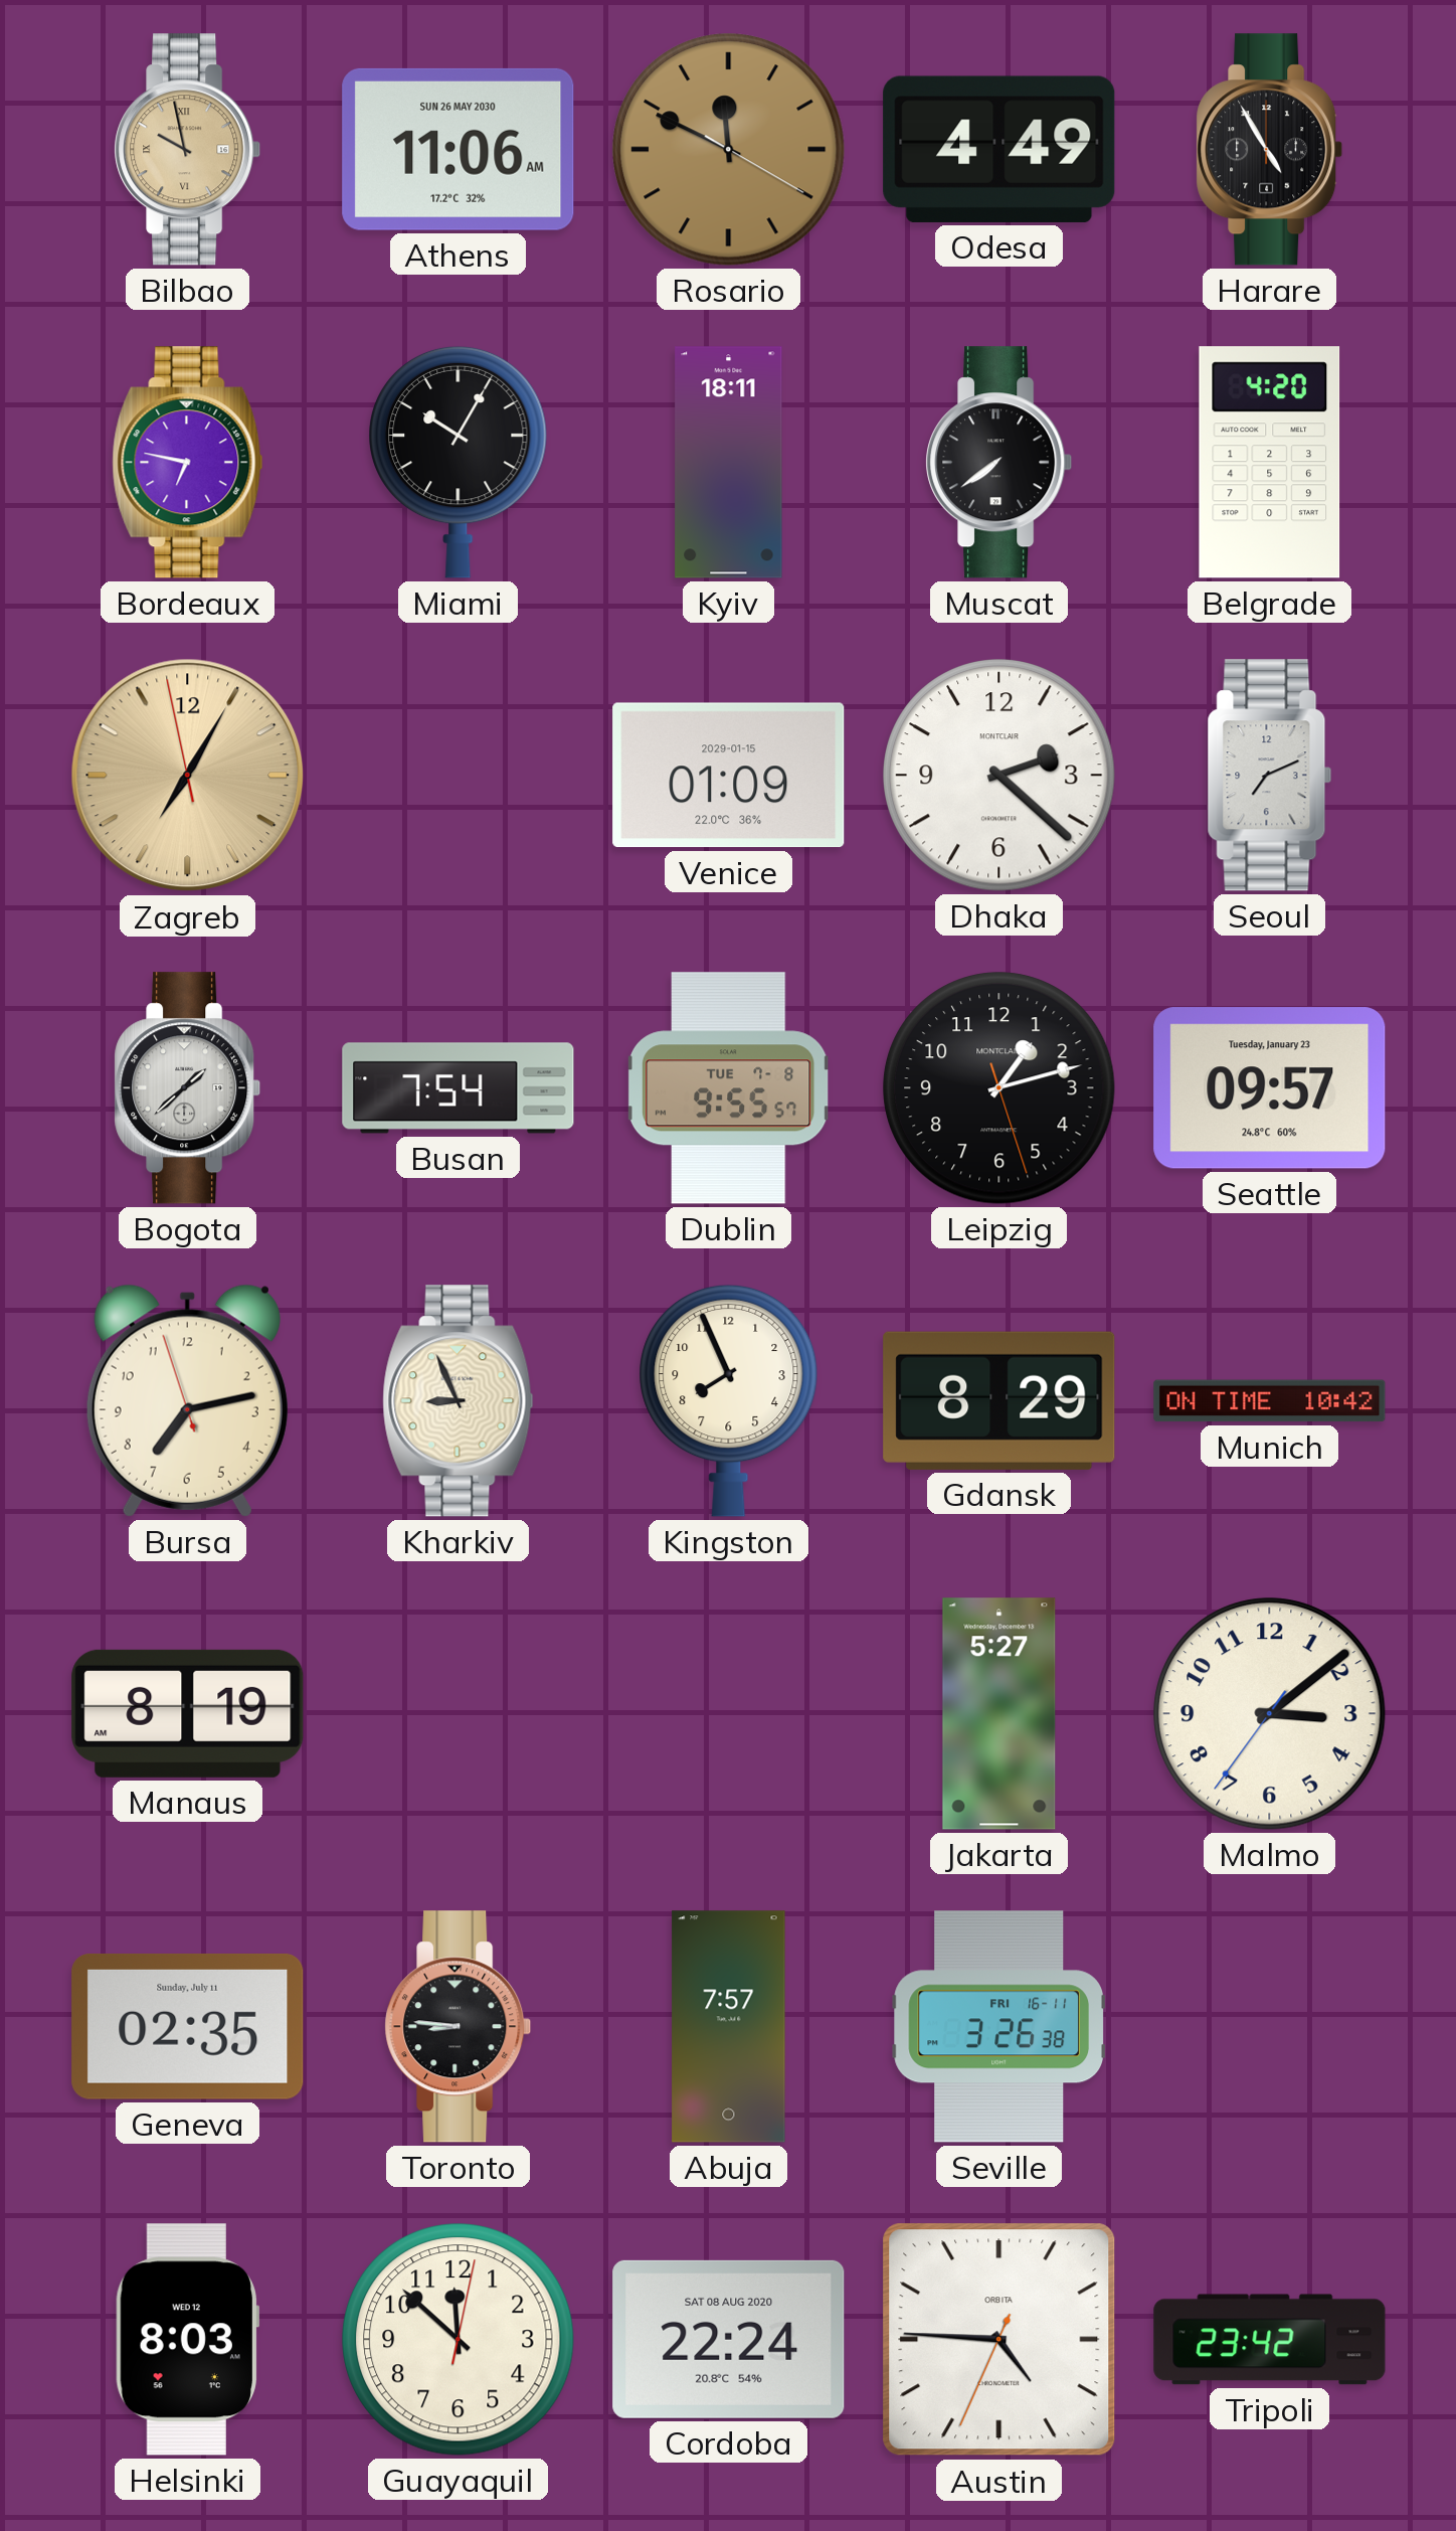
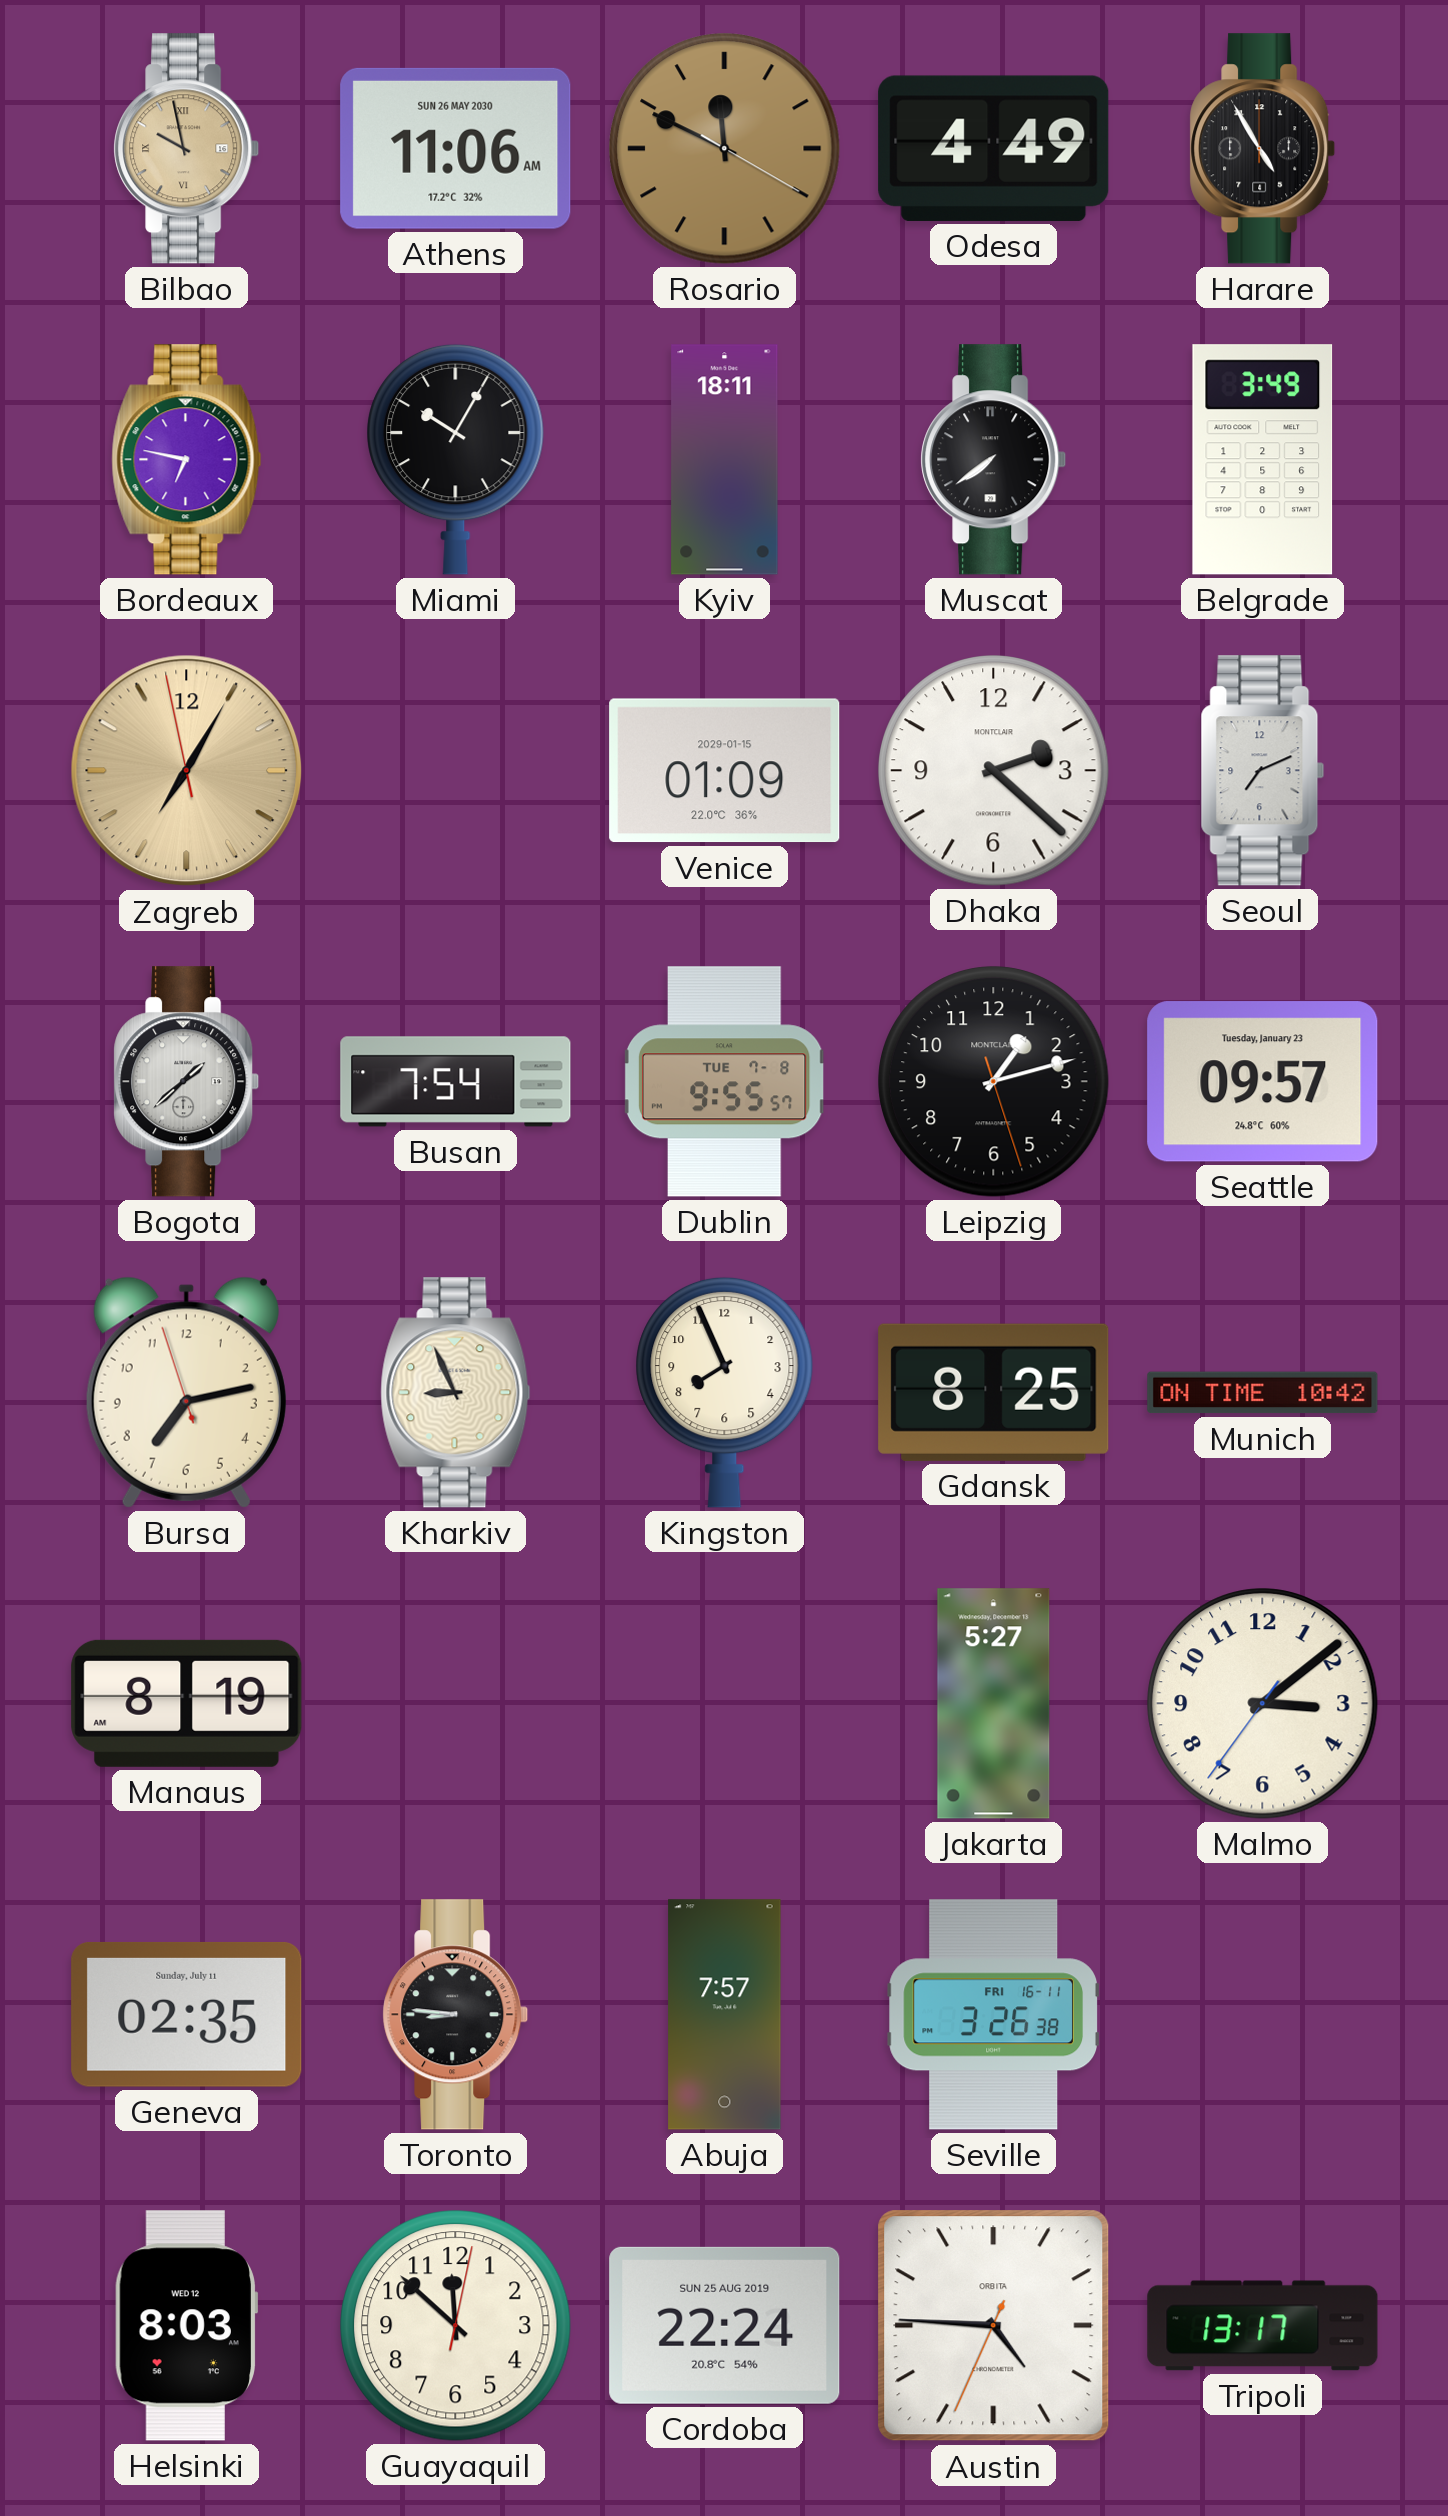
Belgrade: 4:20 -> 3:49
Gdansk: 8:29 -> 8:25
Cordoba date: SAT 08 AUG 2020 -> SUN 25 AUG 2019
Tripoli: 23:42 -> 13:17
